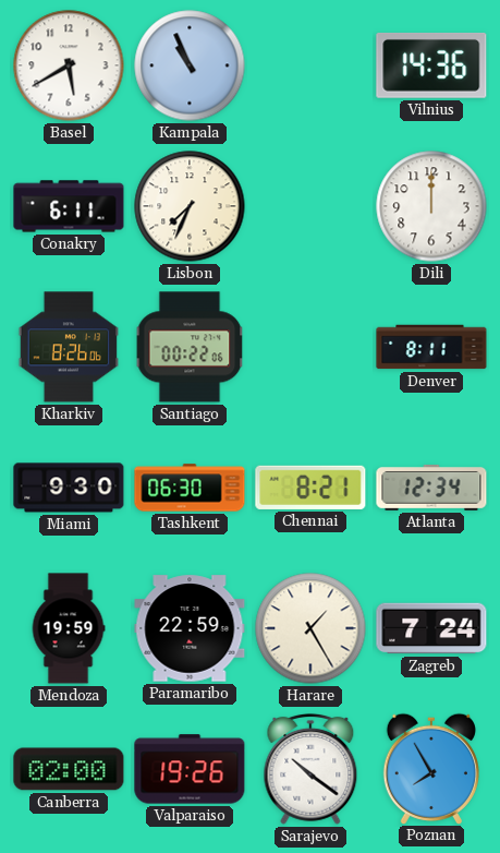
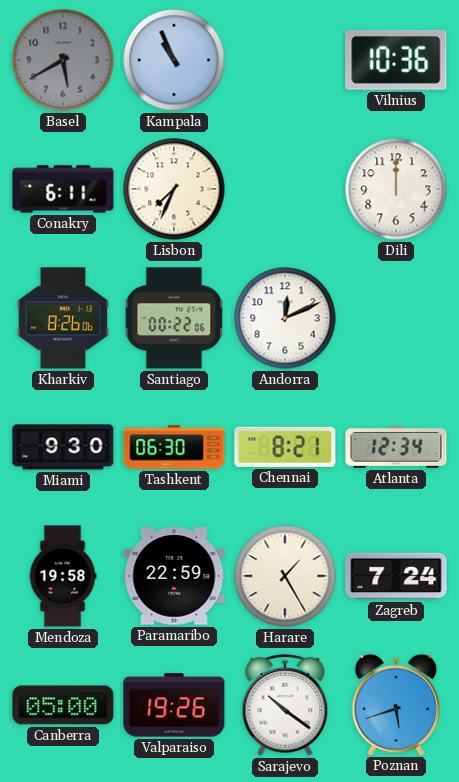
Basel dial: white -> grey
Vilnius: 14:36 -> 10:36
Andorra: none -> 12:11
Denver: 8:11 -> none
Mendoza: 19:59 -> 19:58
Canberra: 02:00 -> 05:00
Poznan: 7:55 -> 5:42
